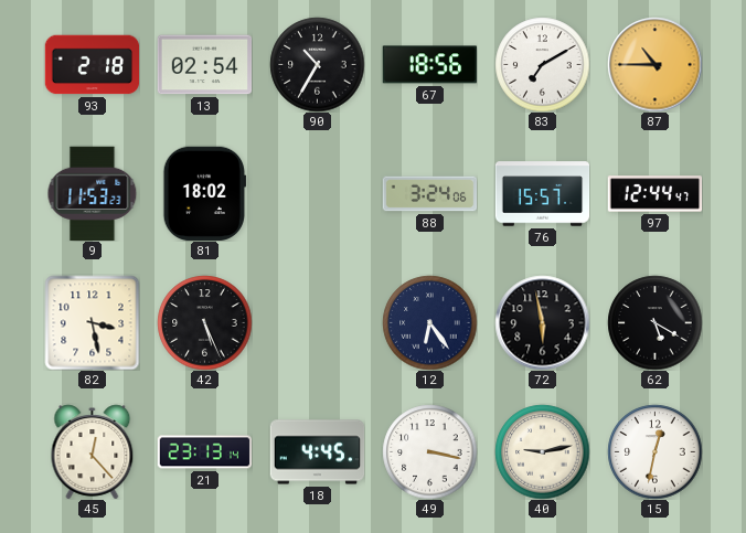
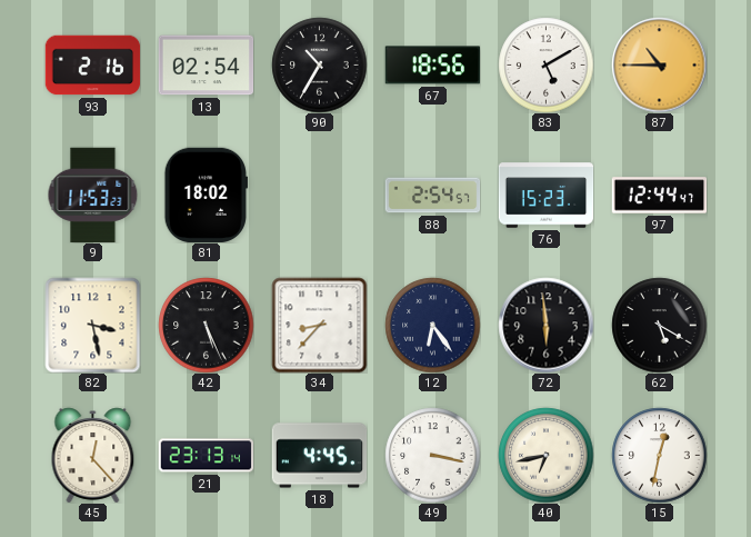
93: 2:18 -> 2:16
83: 7:10 -> 5:10
88: 3:24 -> 2:54
76: 15:57 -> 15:23
34: none -> 8:37
72: 5:58 -> 5:59
40: 9:13 -> 6:43
